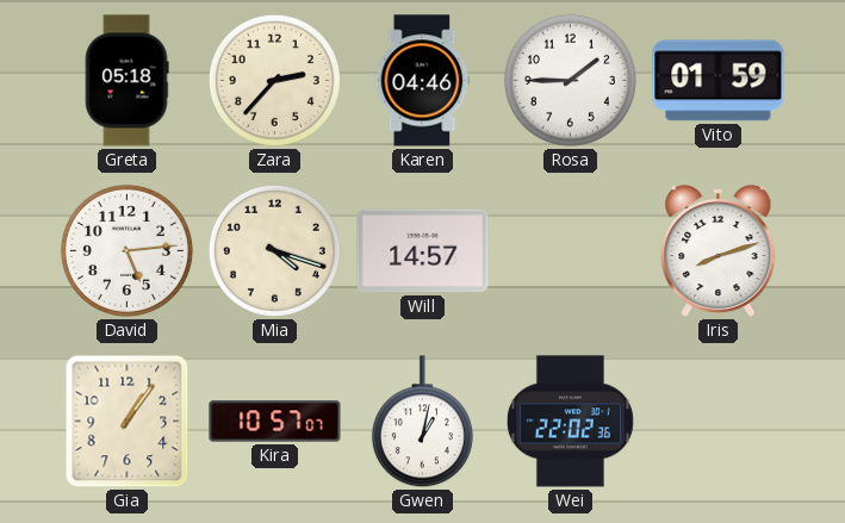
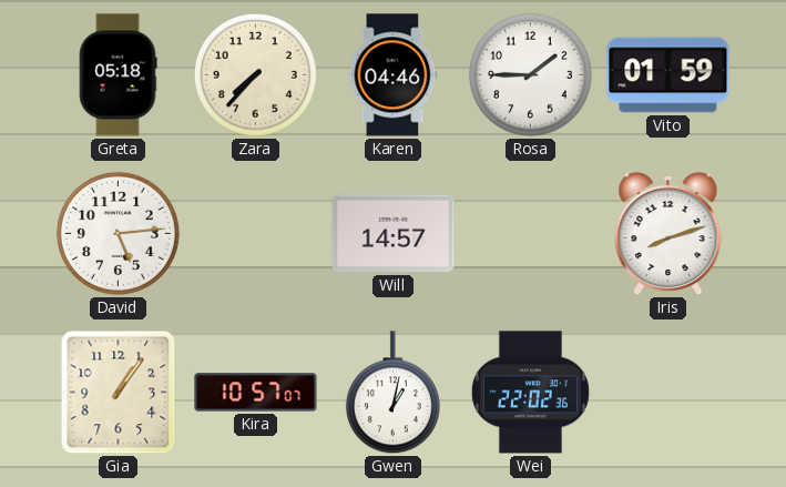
Zara: 2:37 -> 7:37
Mia: 4:18 -> none
